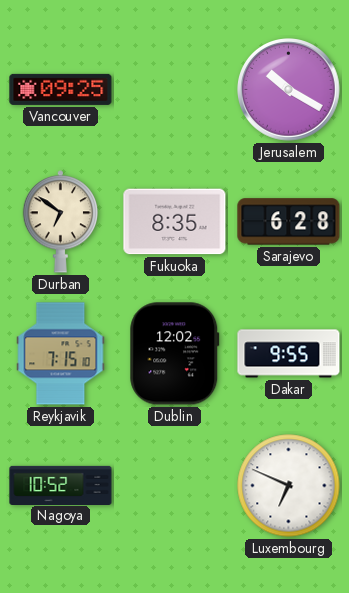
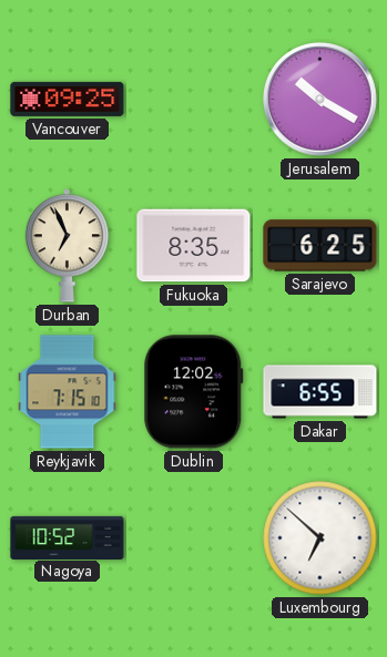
Durban: 6:51 -> 6:56
Sarajevo: 6:28 -> 6:25
Dakar: 9:55 -> 6:55
Luxembourg: 6:49 -> 6:52
